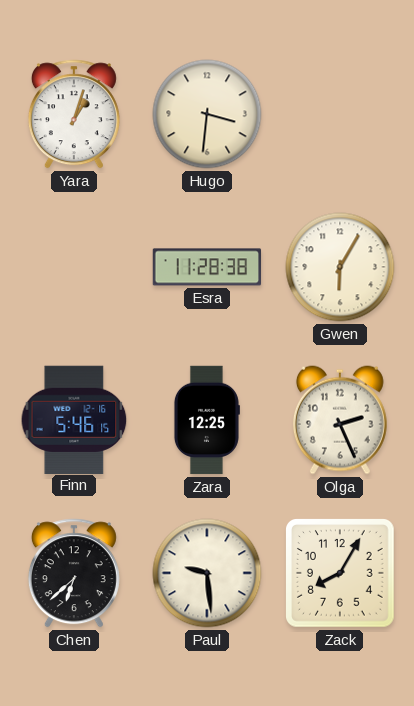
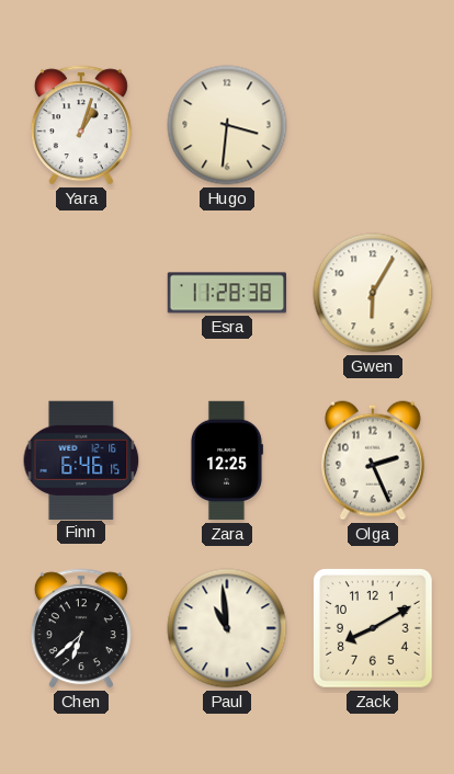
Finn: 5:46 -> 6:46
Paul: 9:29 -> 10:59
Zack: 8:05 -> 8:10
